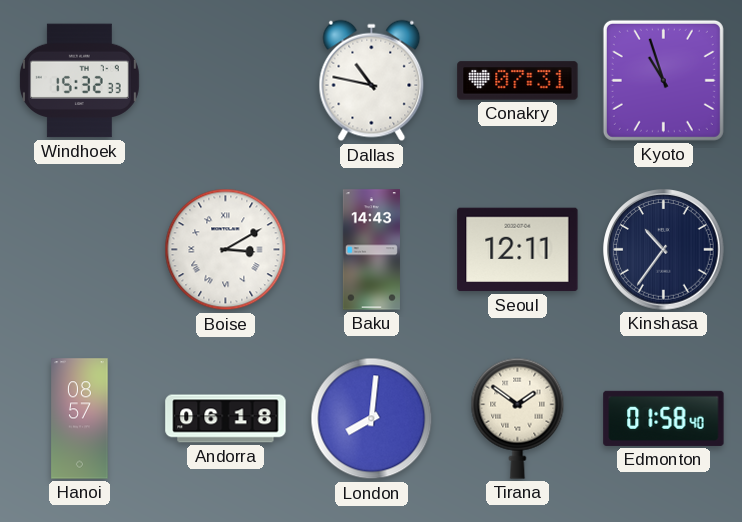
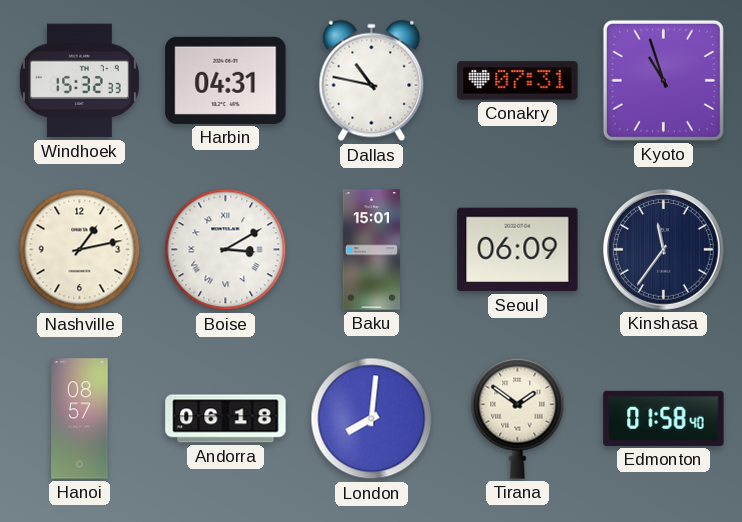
Harbin: none -> 04:31
Nashville: none -> 1:13
Baku: 14:43 -> 15:01
Seoul: 12:11 -> 06:09
Kinshasa: 10:36 -> 11:36
